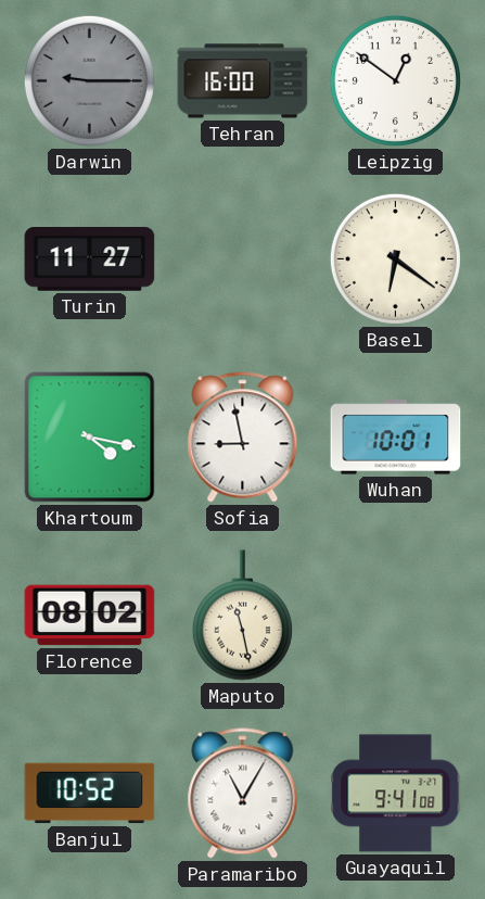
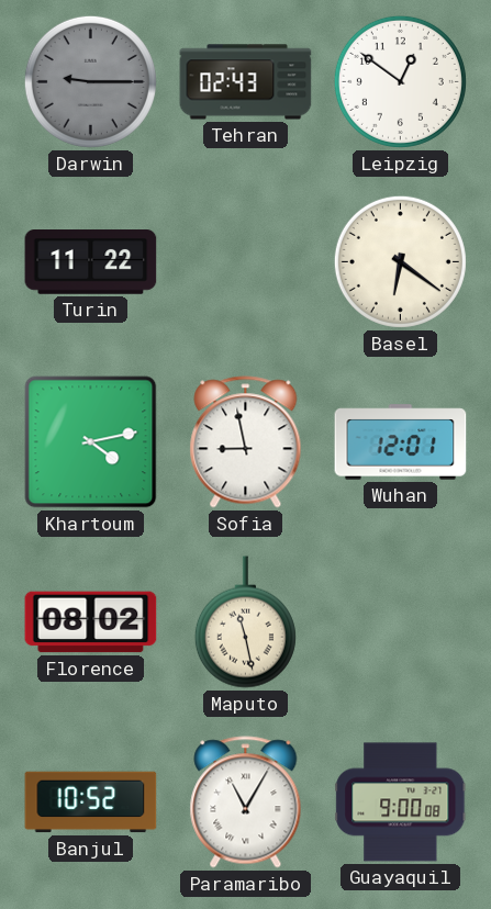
Tehran: 16:00 -> 02:43
Turin: 11:27 -> 11:22
Khartoum: 4:17 -> 4:13
Wuhan: 10:01 -> 12:01
Guayaquil: 9:41 -> 9:00
